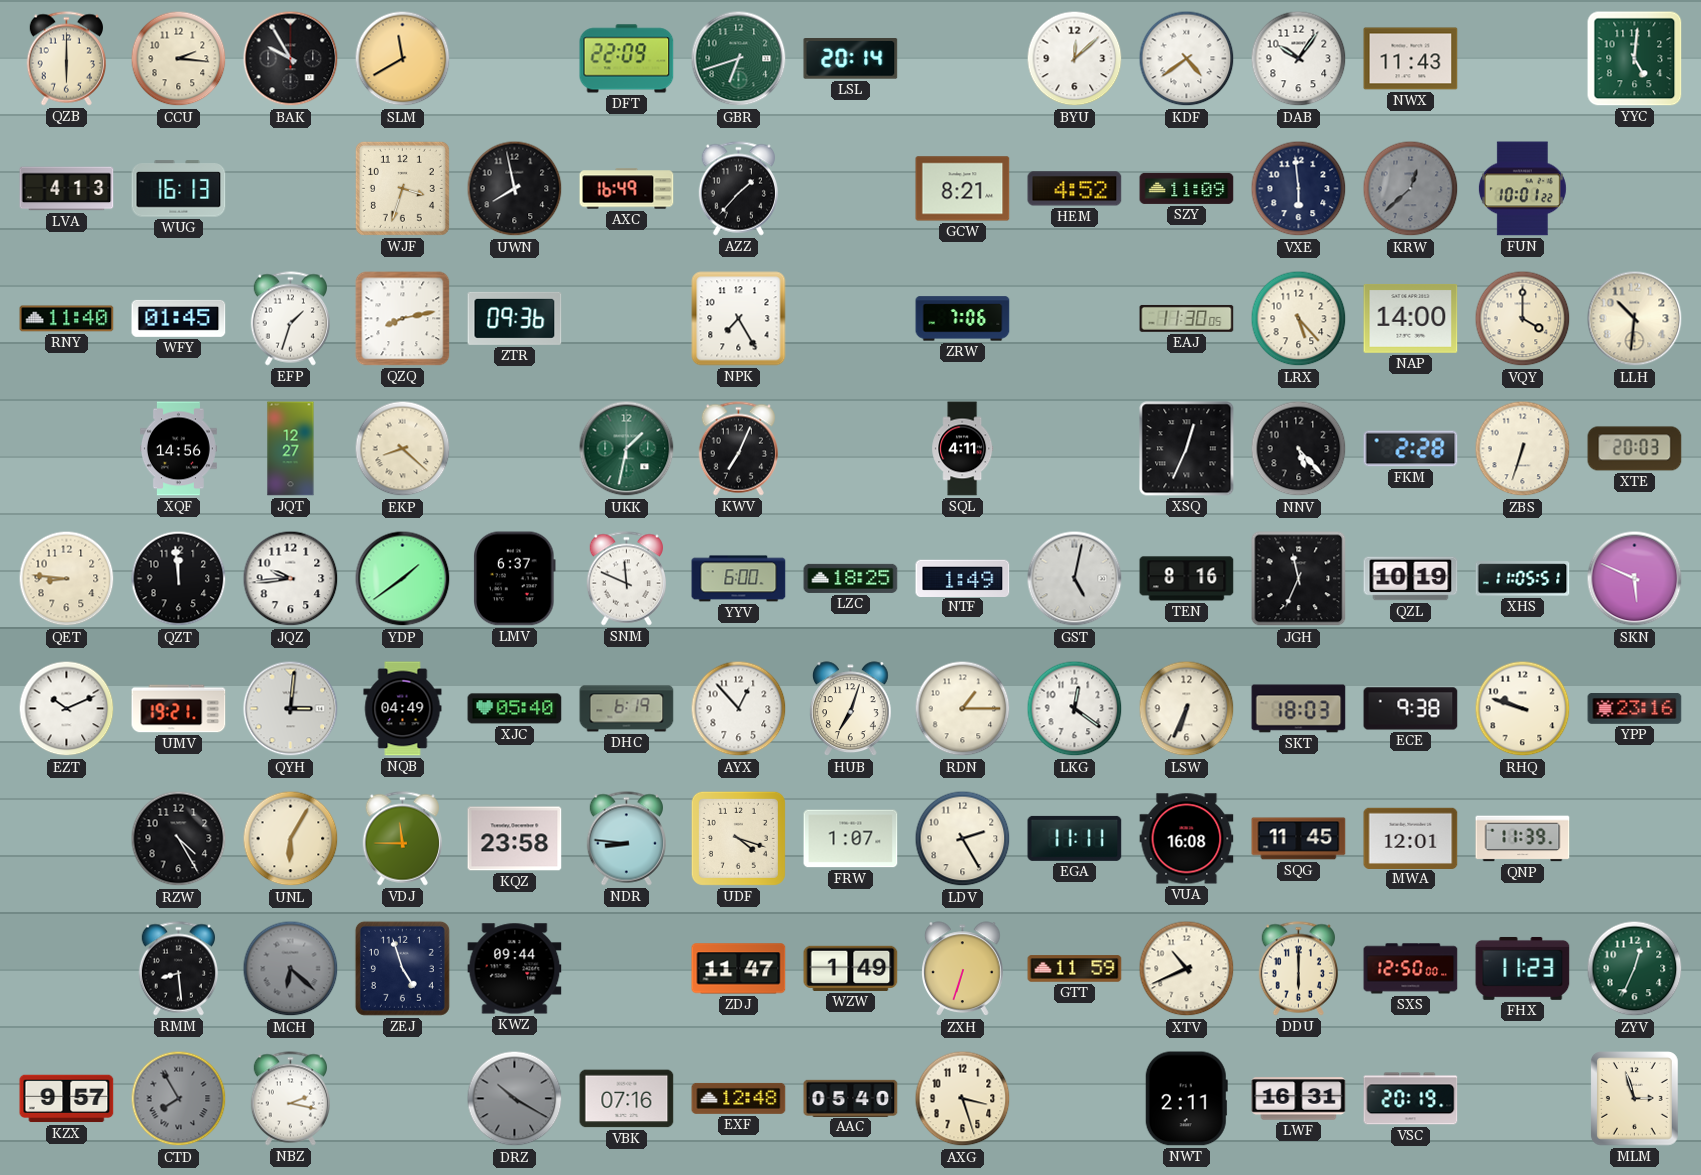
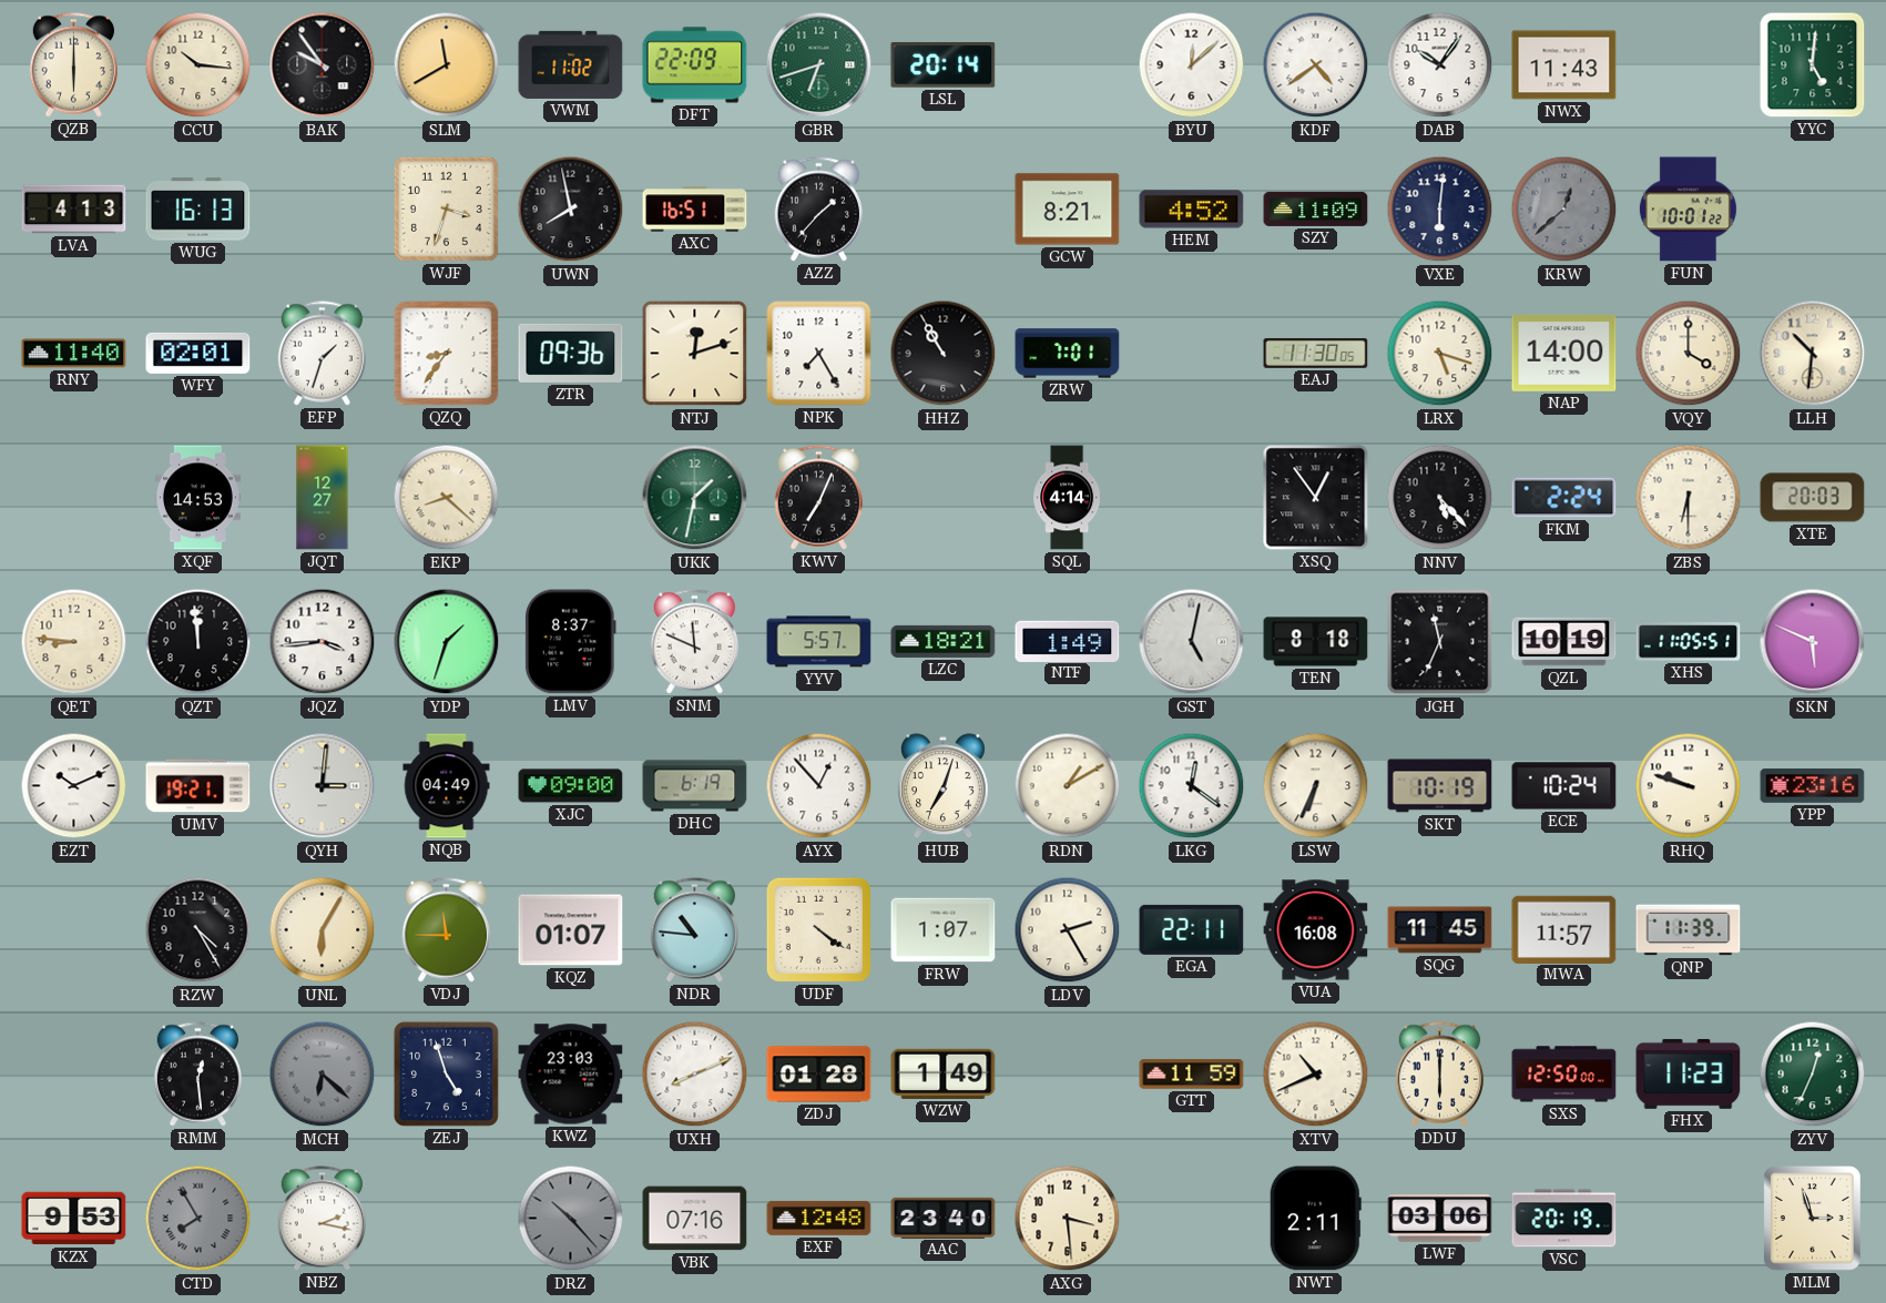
CCU: 2:16 -> 10:16
BAK: 9:55 -> 9:54
VWM: none -> 11:02
AXC: 16:49 -> 16:51
VXE: 5:59 -> 6:01
WFY: 01:45 -> 02:01
QZQ: 8:13 -> 8:36
NTJ: none -> 12:12
HHZ: none -> 10:55
ZRW: 7:06 -> 7:01
LRX: 5:23 -> 5:18
XQF: 14:56 -> 14:53
SQL: 4:11 -> 4:14
XSQ: 12:34 -> 12:54
FKM: 2:28 -> 2:24
ZBS: 6:33 -> 6:30
JQZ: 9:44 -> 3:44
YDP: 1:39 -> 1:33
LMV: 6:37 -> 8:37
YYV: 6:00 -> 5:57
LZC: 18:25 -> 18:21
TEN: 8:16 -> 8:18
XJC: 05:40 -> 09:00
RDN: 1:15 -> 1:10
SKT: 18:03 -> 10:19
ECE: 9:38 -> 10:24
KQZ: 23:58 -> 01:07
NDR: 8:46 -> 10:46
UDF: 4:18 -> 4:21
EGA: 11:11 -> 22:11
MWA: 12:01 -> 11:57
RMM: 8:29 -> 12:29
KWZ: 09:44 -> 23:03
UXH: none -> 8:11
ZDJ: 11:47 -> 01:28
ZXH: 6:33 -> none
KZX: 9:57 -> 9:53
DRZ: 10:20 -> 10:23
AAC: 05:40 -> 23:40
AXG: 3:27 -> 3:29
LWF: 16:31 -> 03:06
